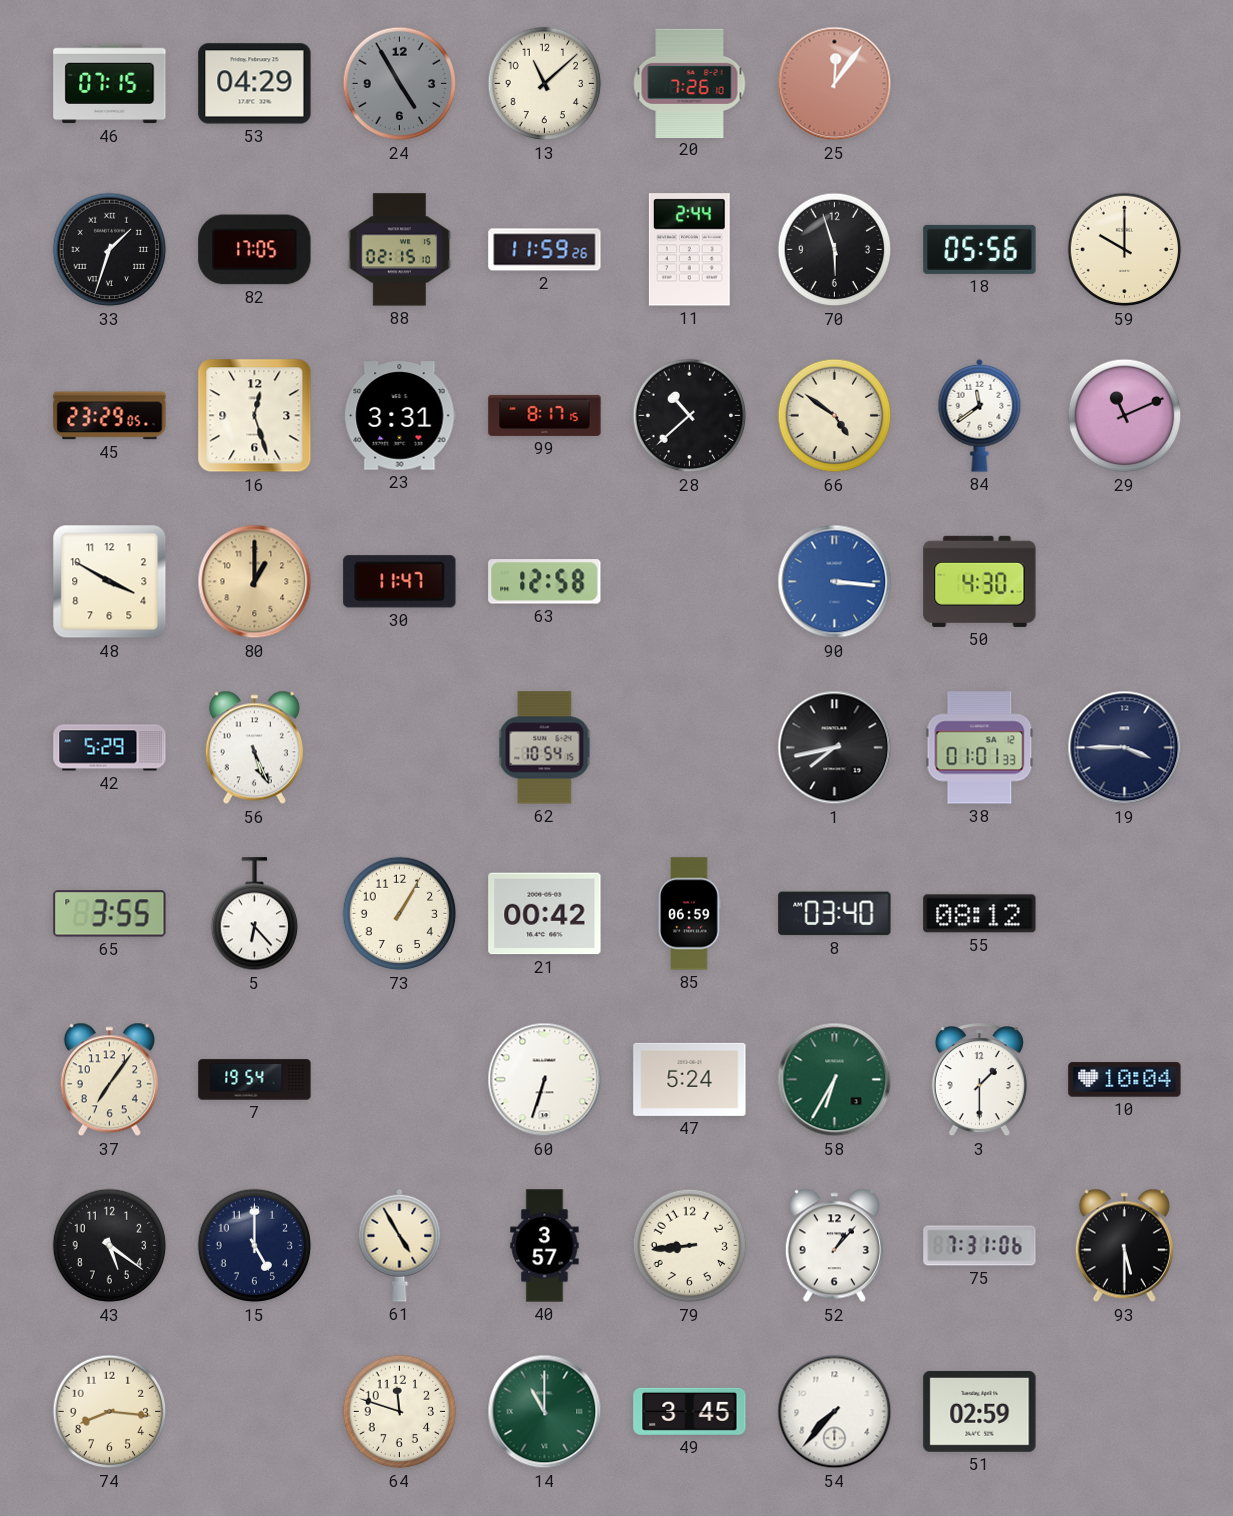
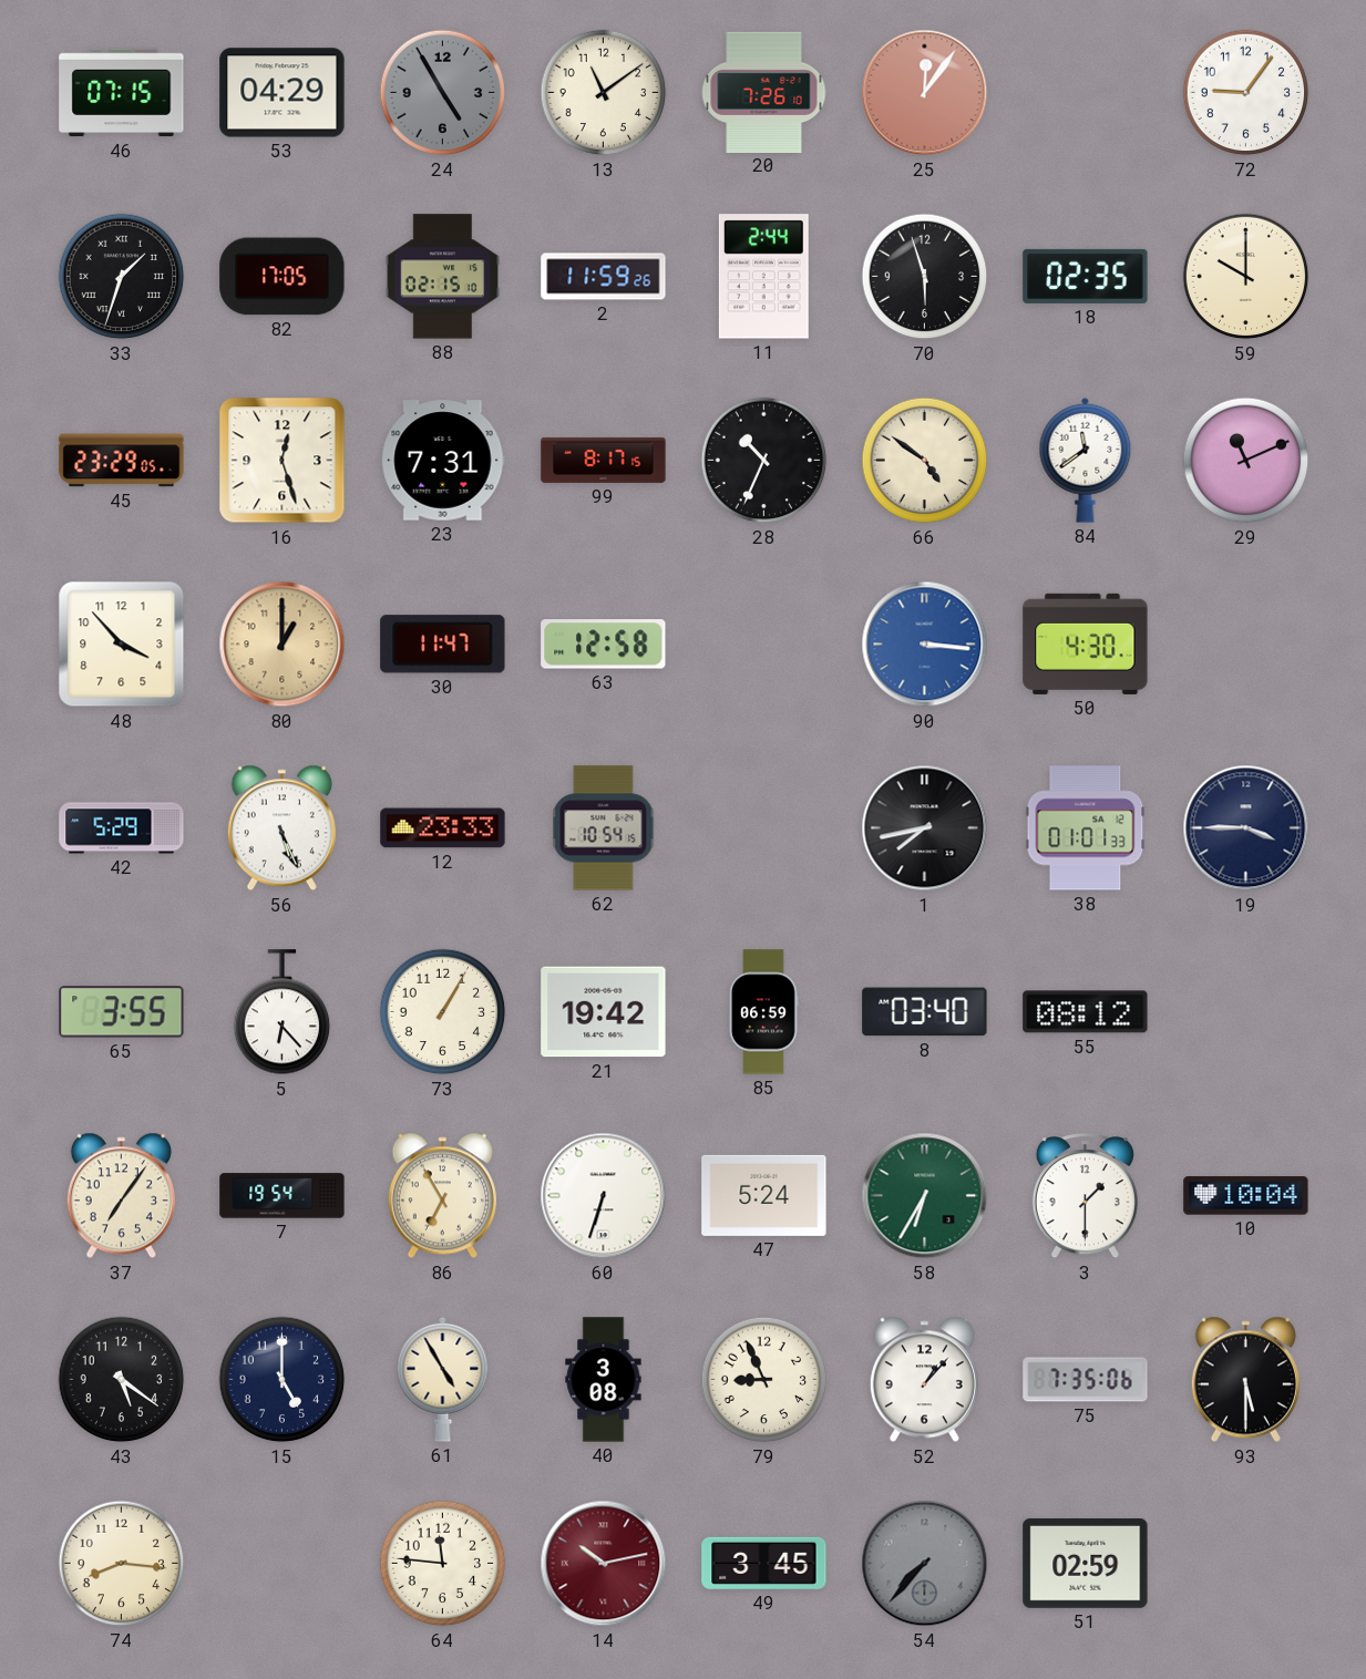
13: 11:08 -> 11:09
72: none -> 9:06
18: 05:56 -> 02:35
23: 3:31 -> 7:31
28: 10:38 -> 10:34
48: 3:50 -> 3:53
12: none -> 23:33
21: 00:42 -> 19:42
86: none -> 6:55
40: 3:57 -> 3:08
79: 8:44 -> 8:56
75: 7:31 -> 7:35
64: 11:48 -> 11:46
14: 11:00 -> 10:13
14 dial: green -> burgundy
54 dial: white -> grey
